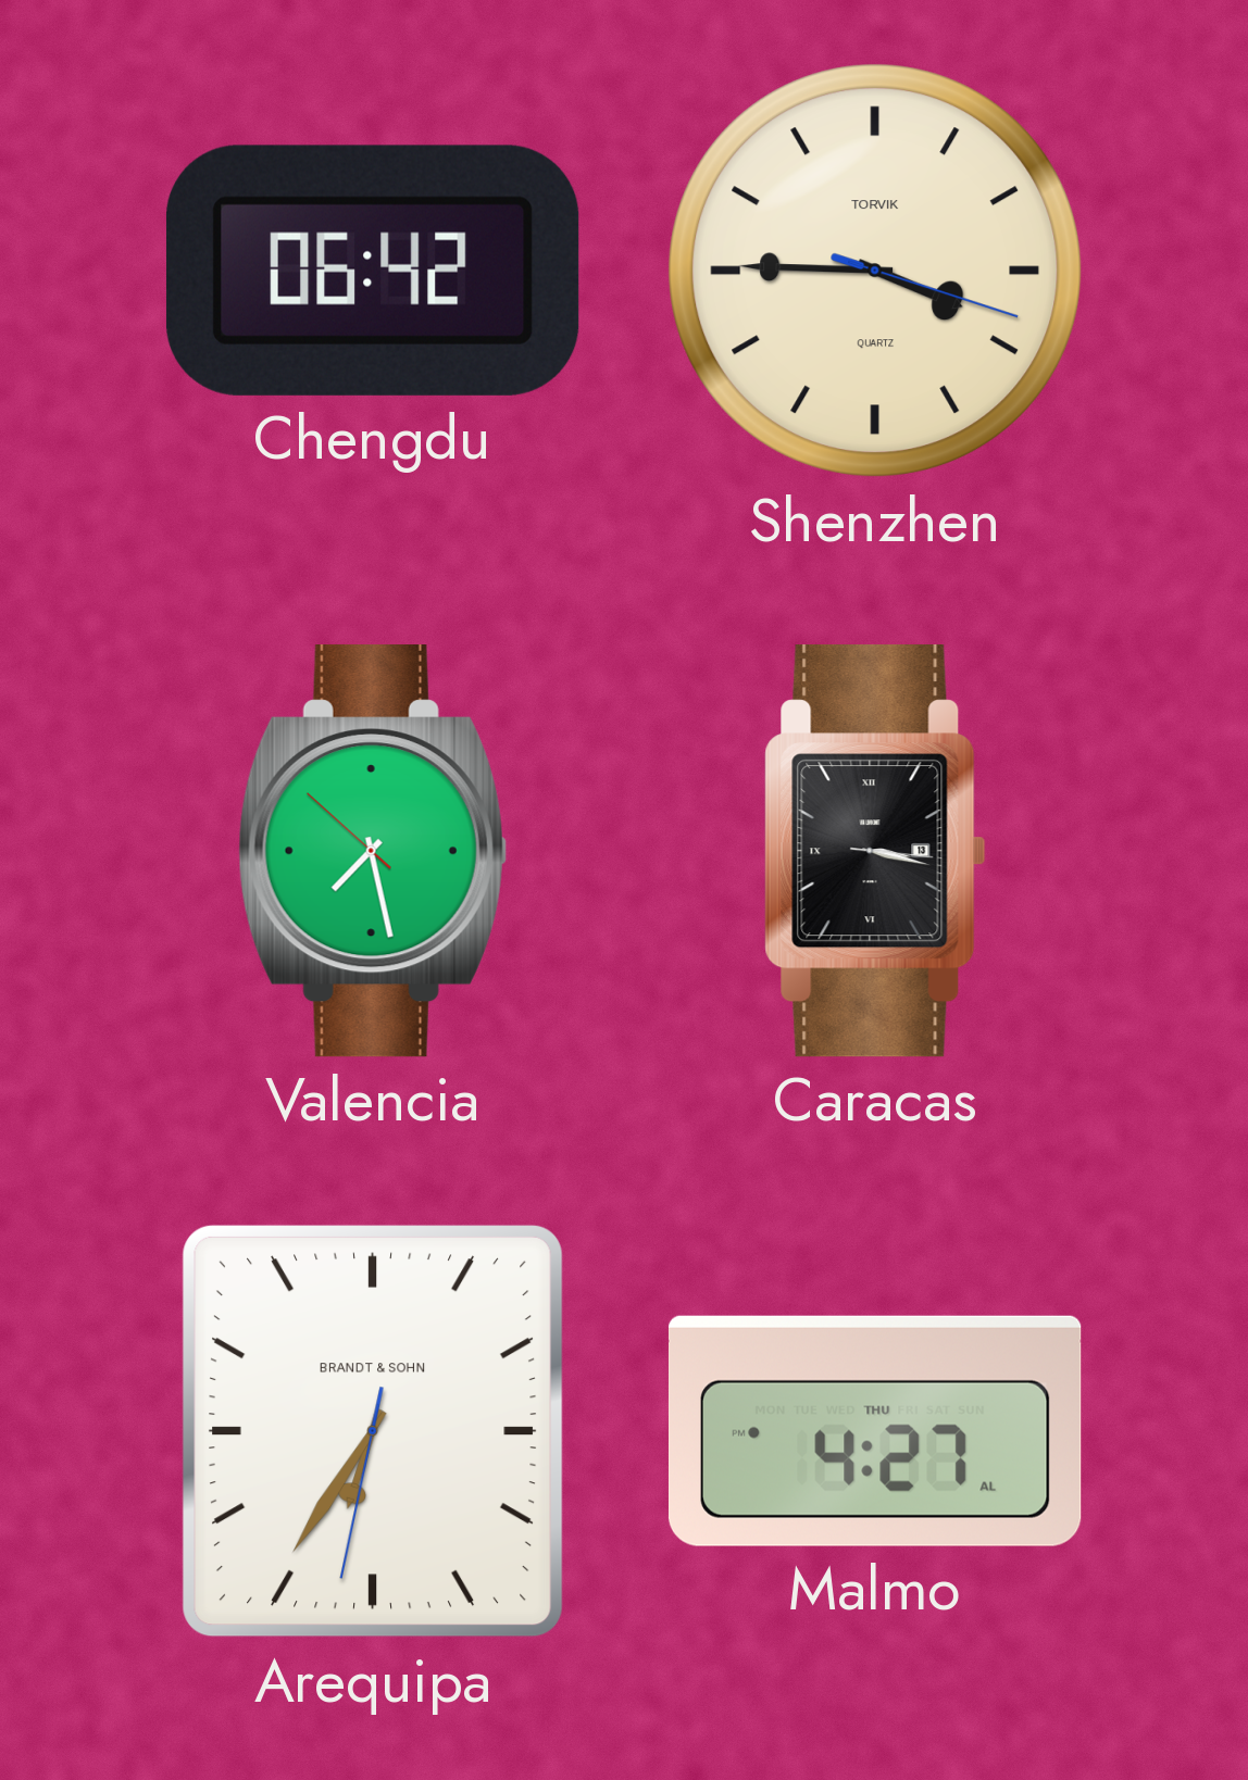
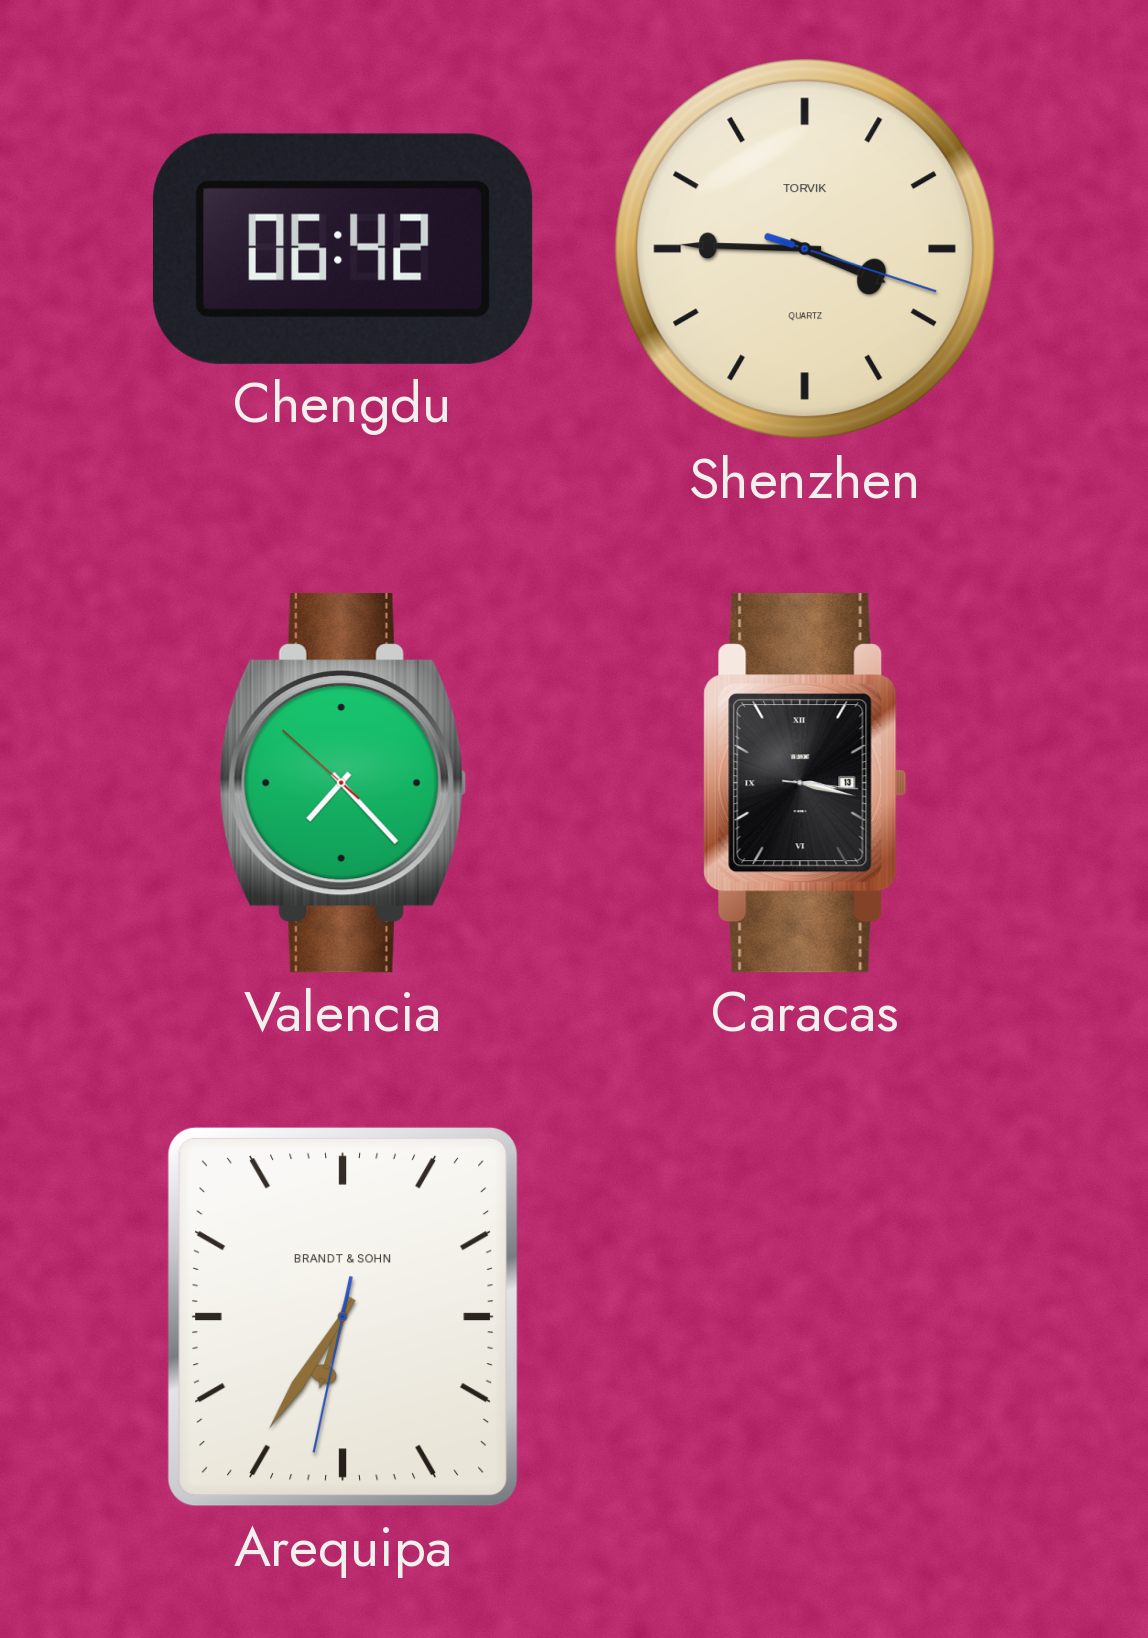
Valencia: 7:27 -> 7:22
Malmo: 4:27 -> none
